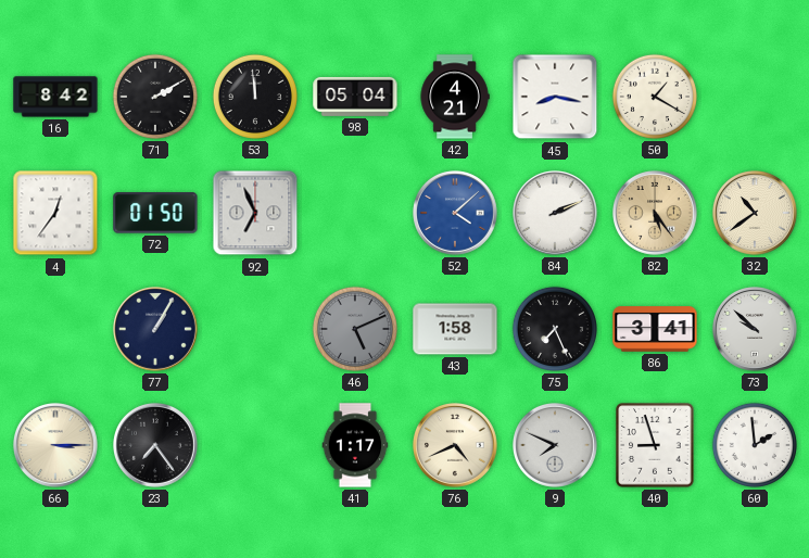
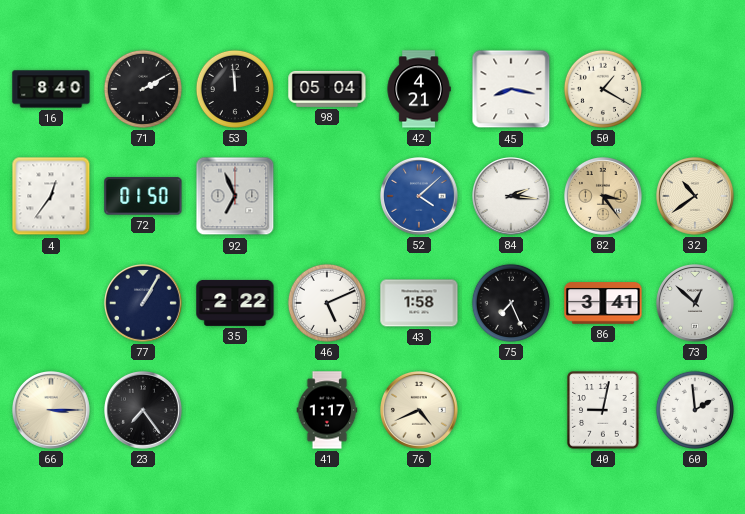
16: 8:42 -> 8:40
84: 2:11 -> 2:16
82: 5:24 -> 3:24
35: none -> 2:22
46 dial: grey -> white
73: 9:52 -> 12:52
9: 7:49 -> none
40: 8:57 -> 9:02
